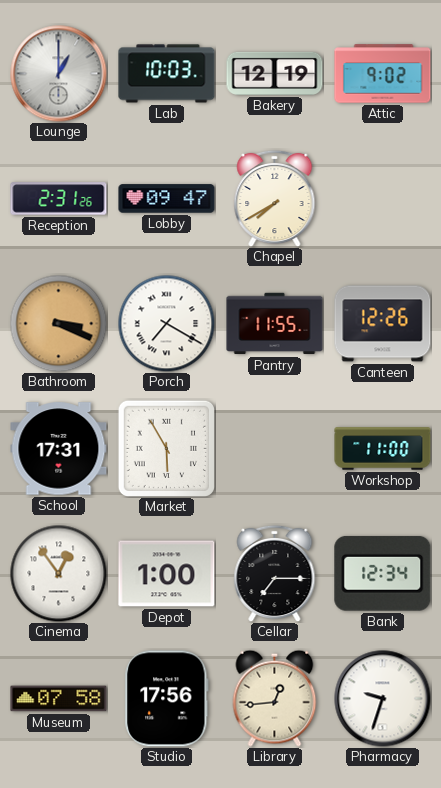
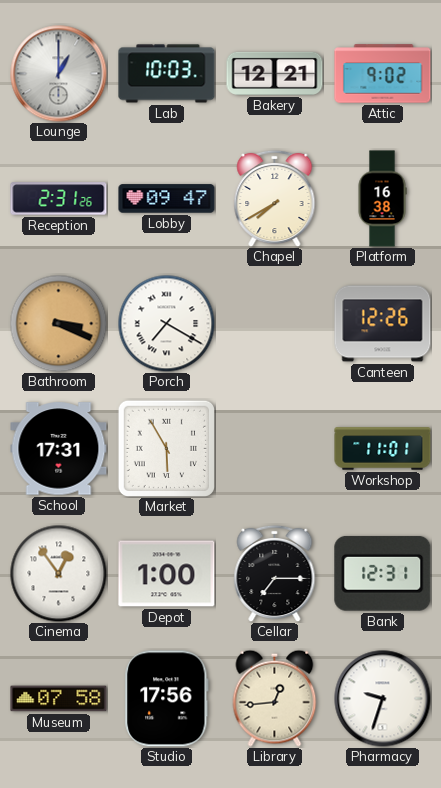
Bakery: 12:19 -> 12:21
Platform: none -> 16:38
Pantry: 11:55 -> none
Workshop: 11:00 -> 11:01
Bank: 12:34 -> 12:31
